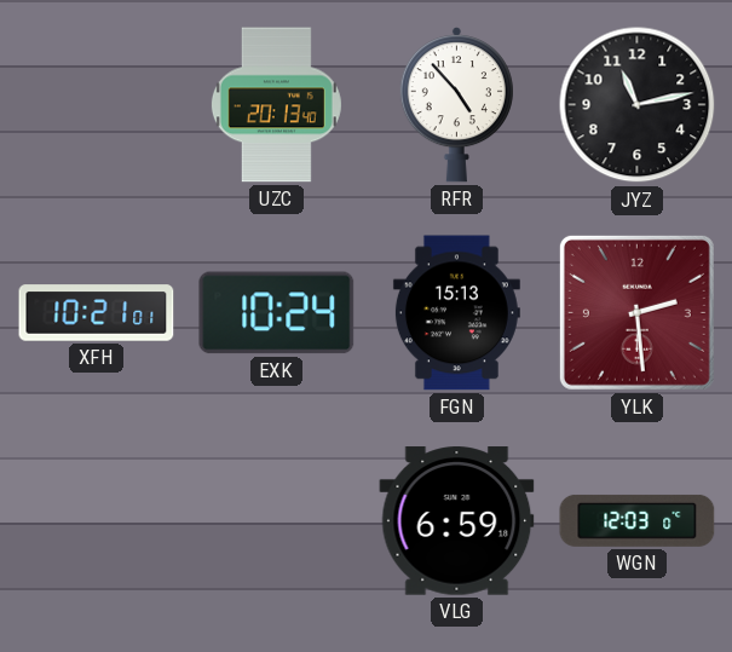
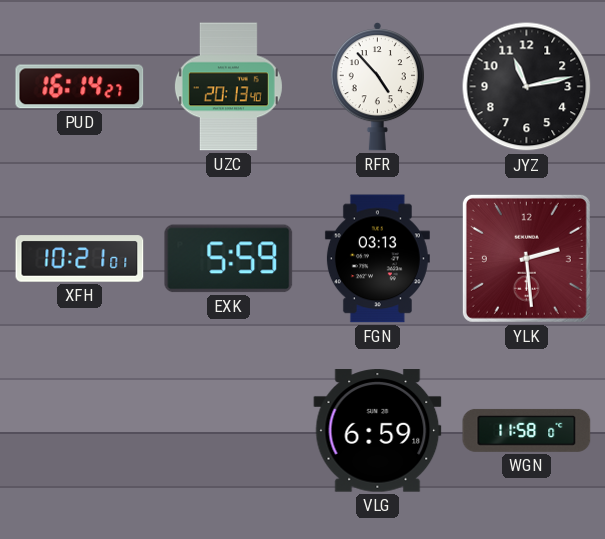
PUD: none -> 16:14
EXK: 10:24 -> 5:59
FGN: 15:13 -> 03:13
WGN: 12:03 -> 11:58
